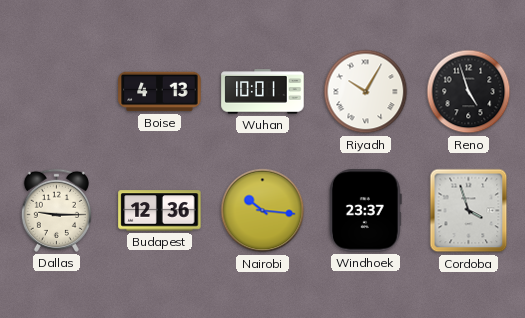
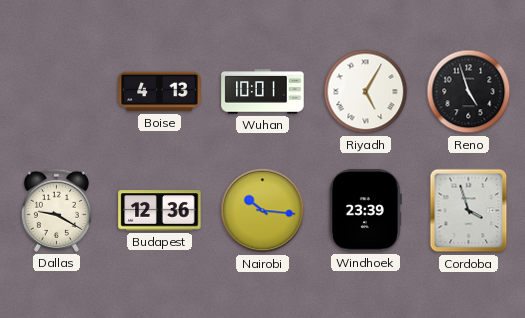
Riyadh: 10:05 -> 5:05
Dallas: 9:15 -> 9:20
Windhoek: 23:37 -> 23:39
